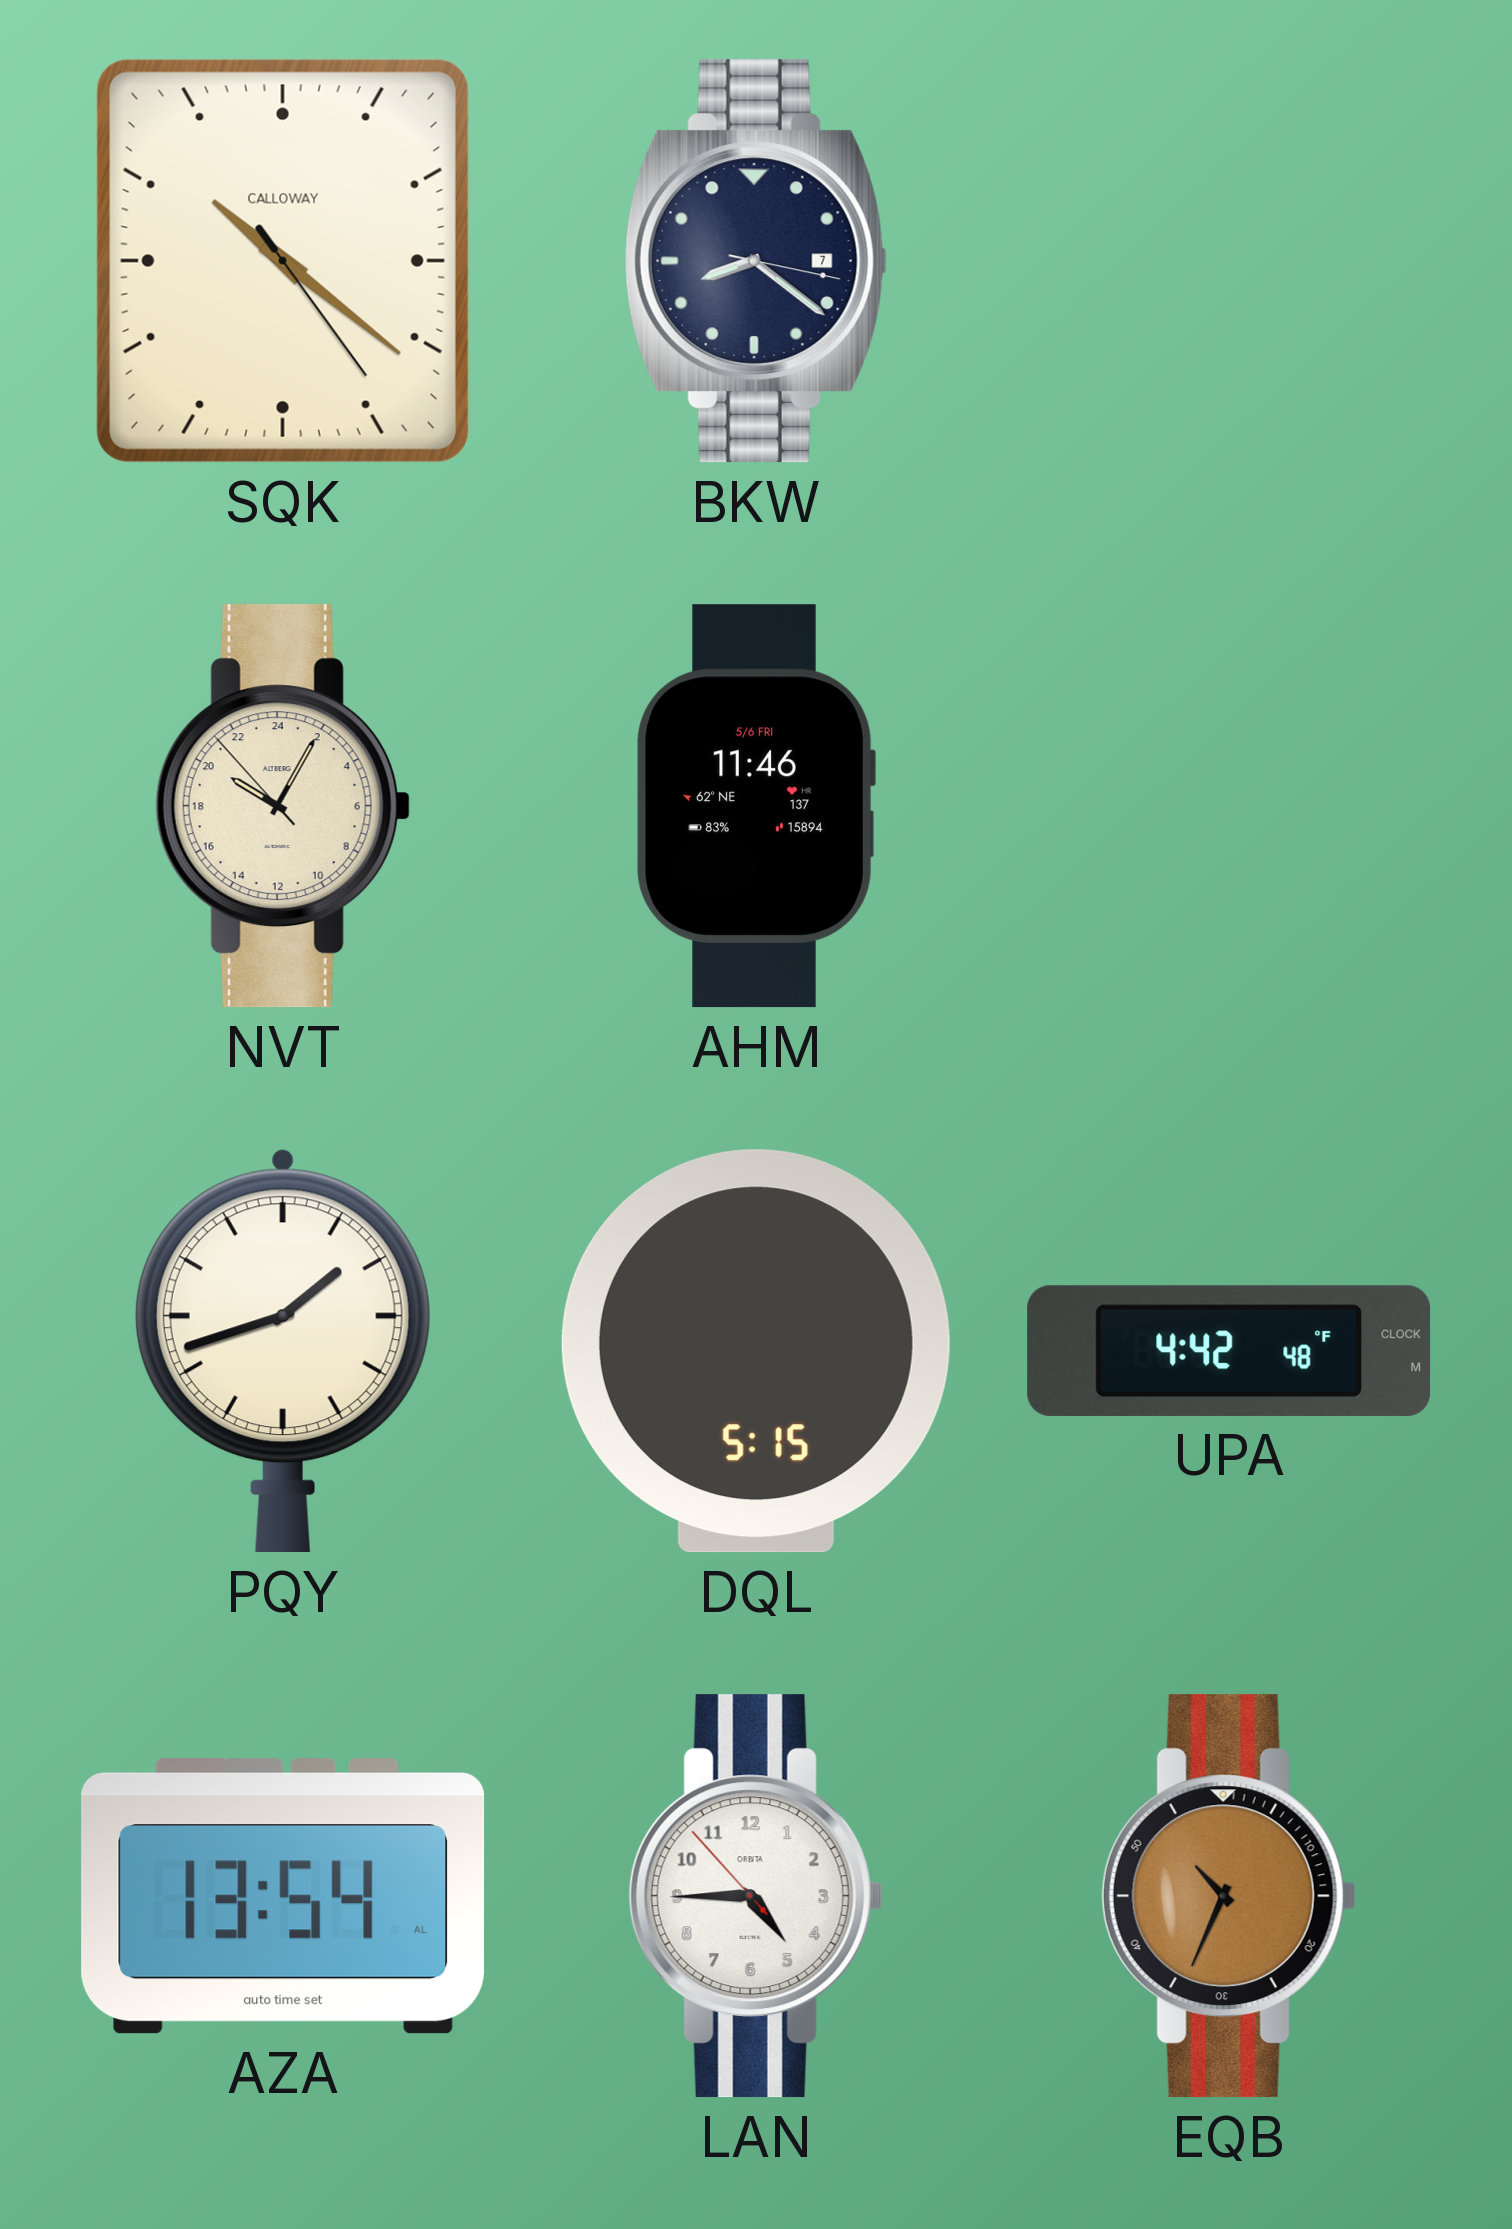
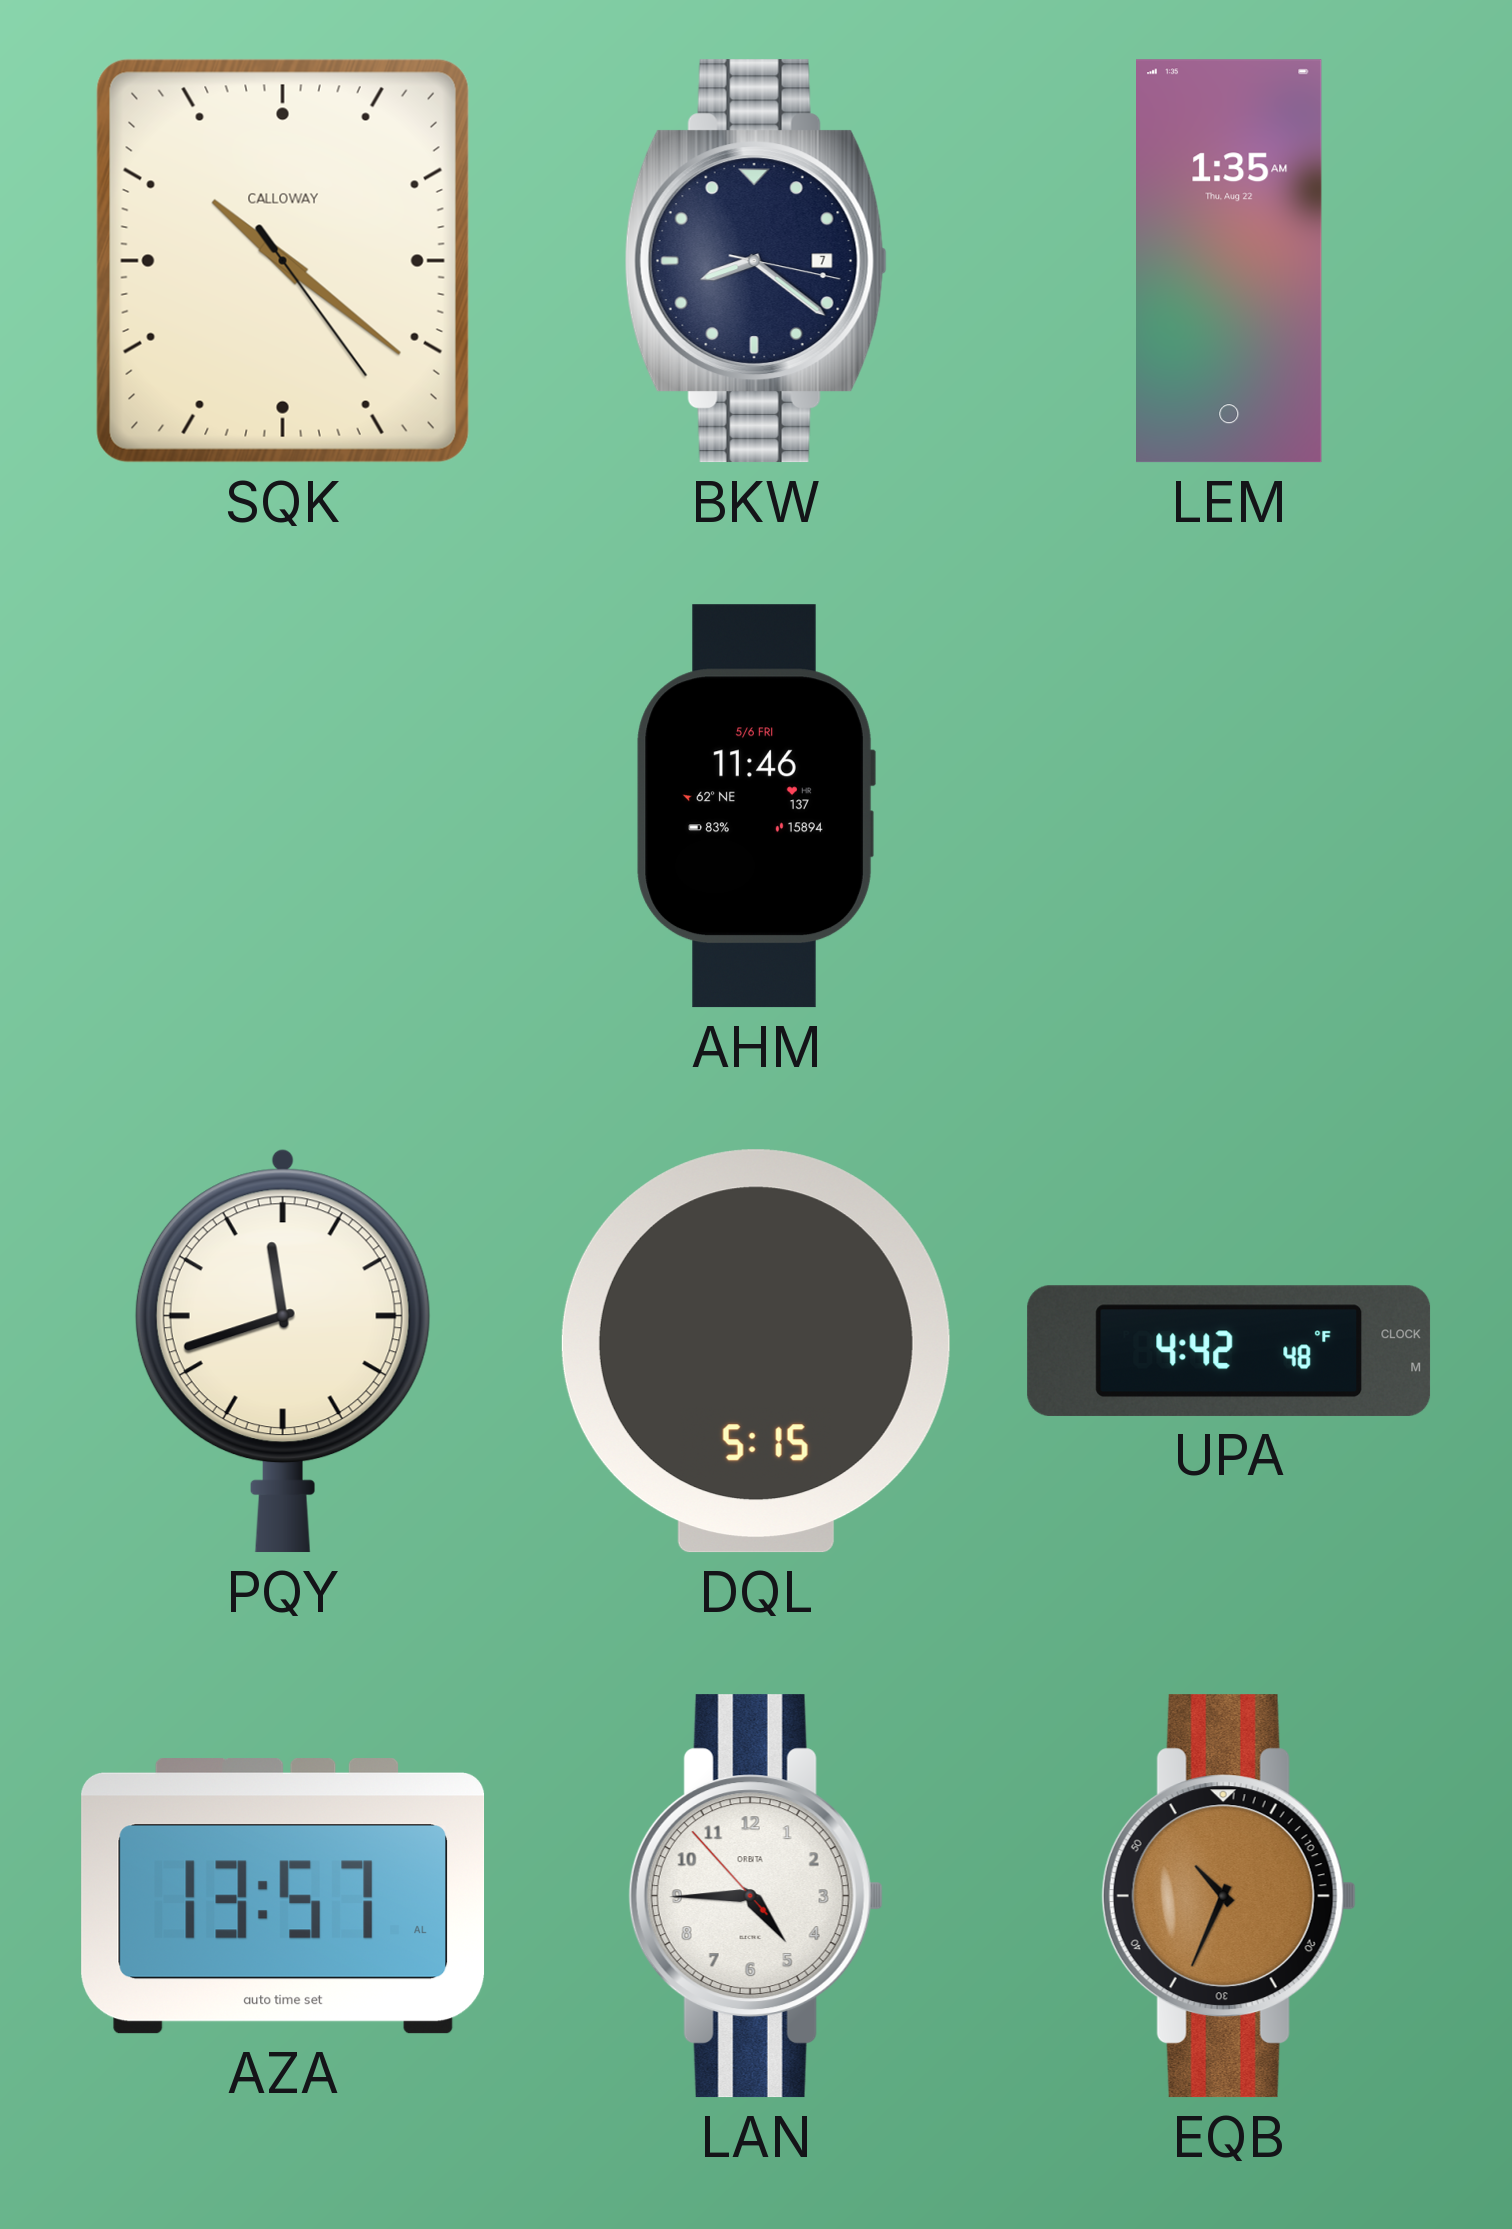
LEM: none -> 1:35
NVT: 20:04 -> none
PQY: 1:42 -> 11:42
AZA: 13:54 -> 13:57
